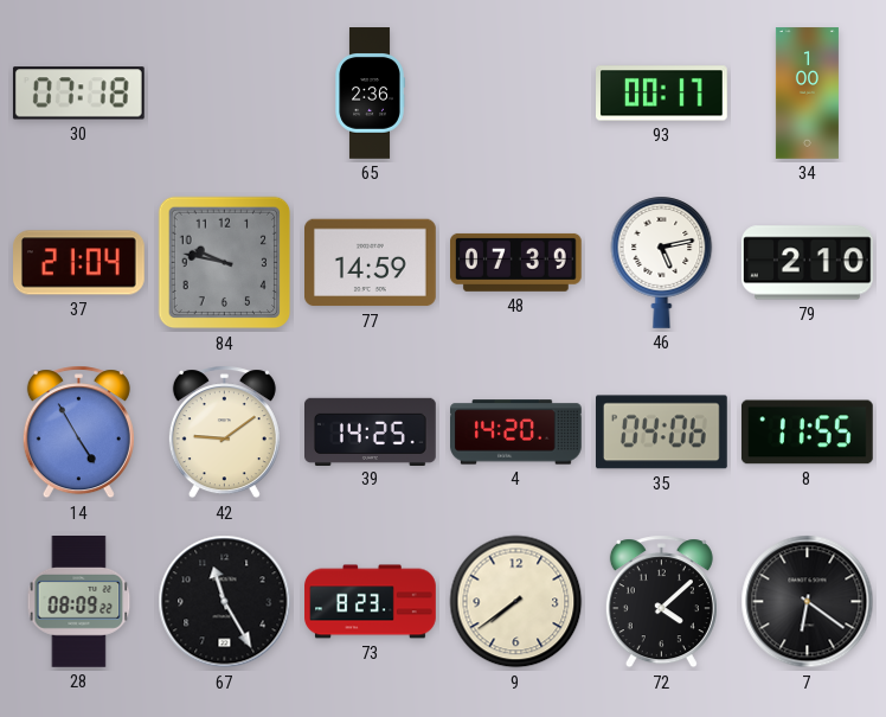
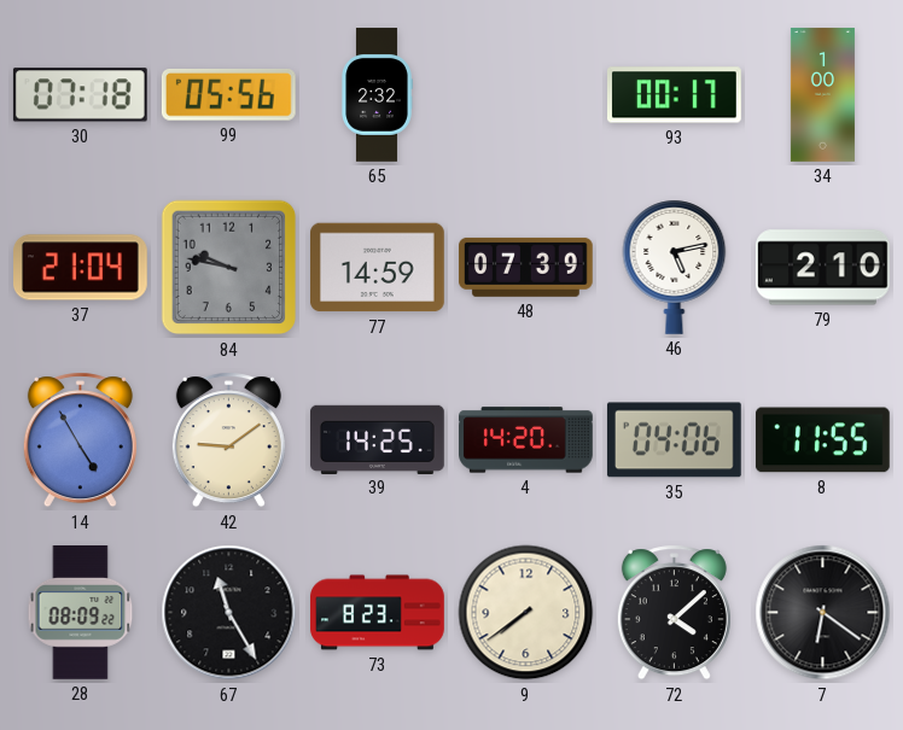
99: none -> 05:56
65: 2:36 -> 2:32
